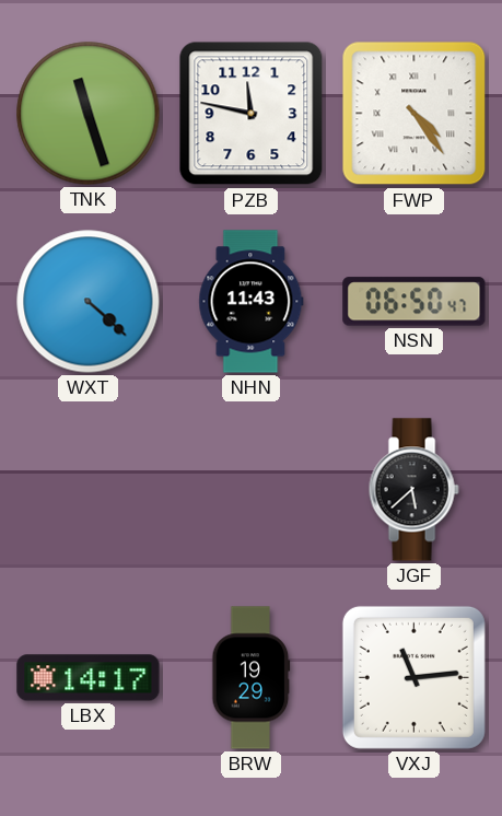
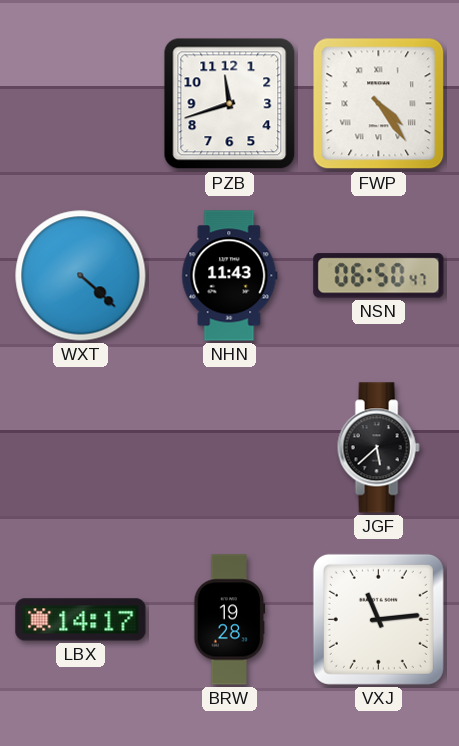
TNK: 11:27 -> none
PZB: 11:47 -> 11:42
BRW: 19:29 -> 19:28
